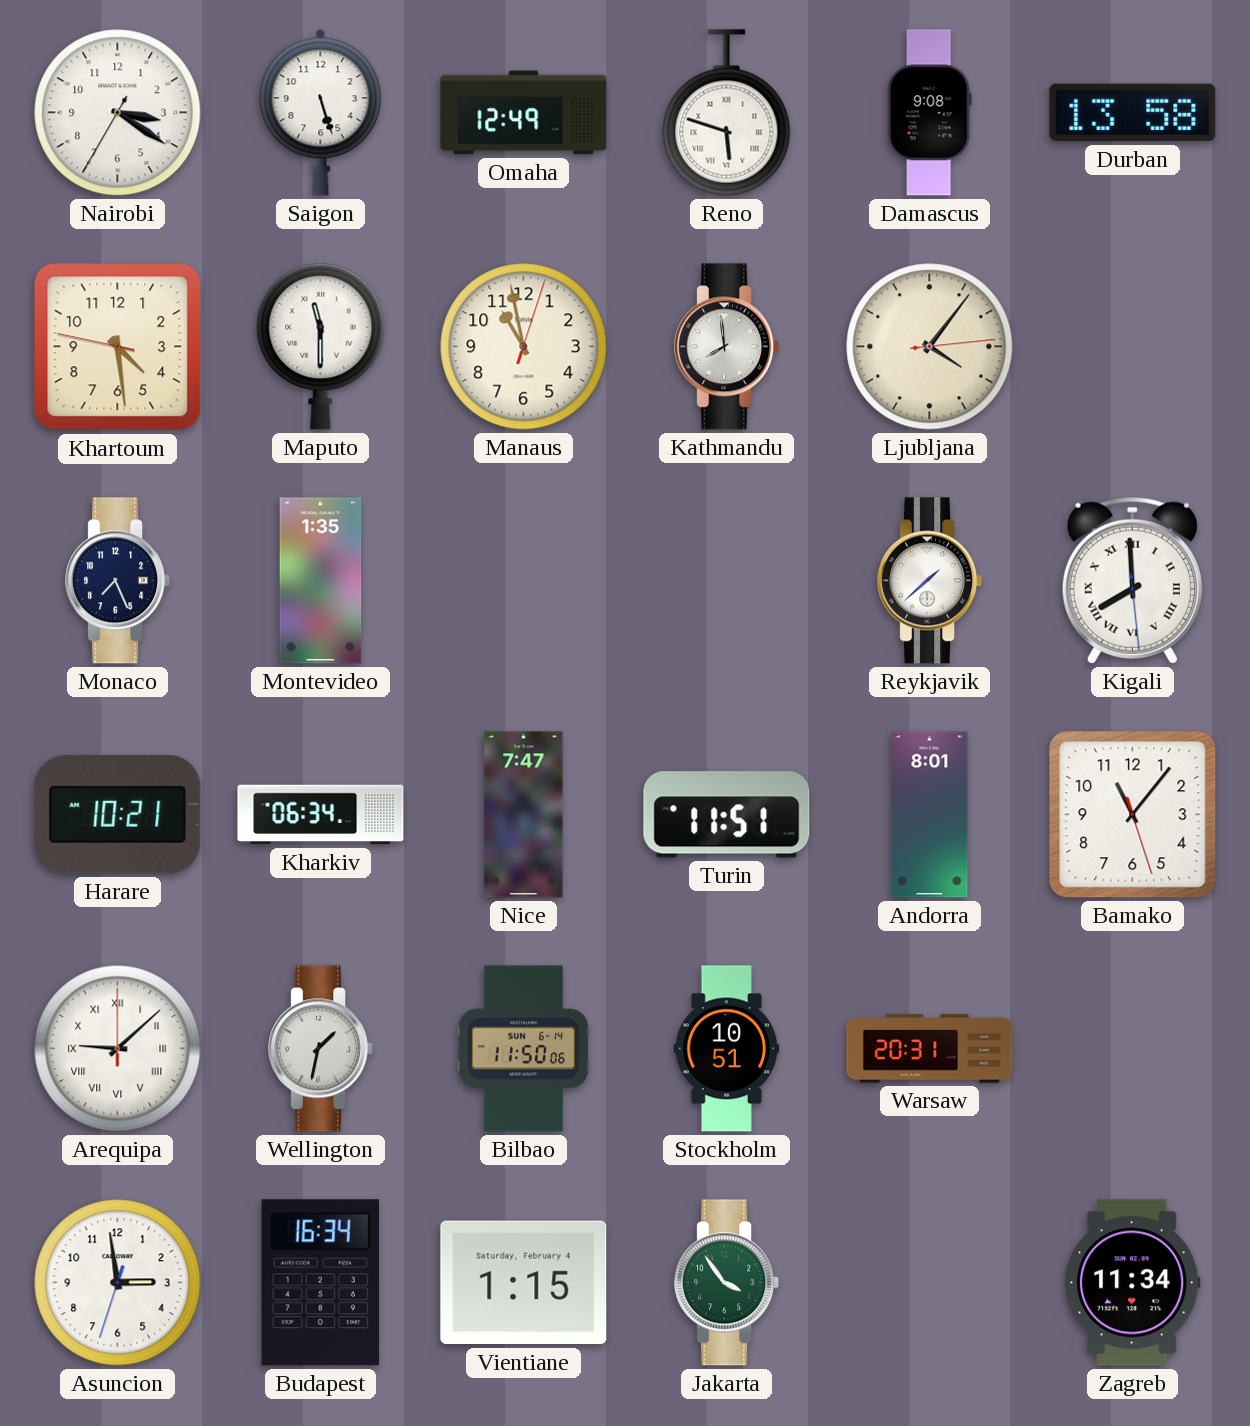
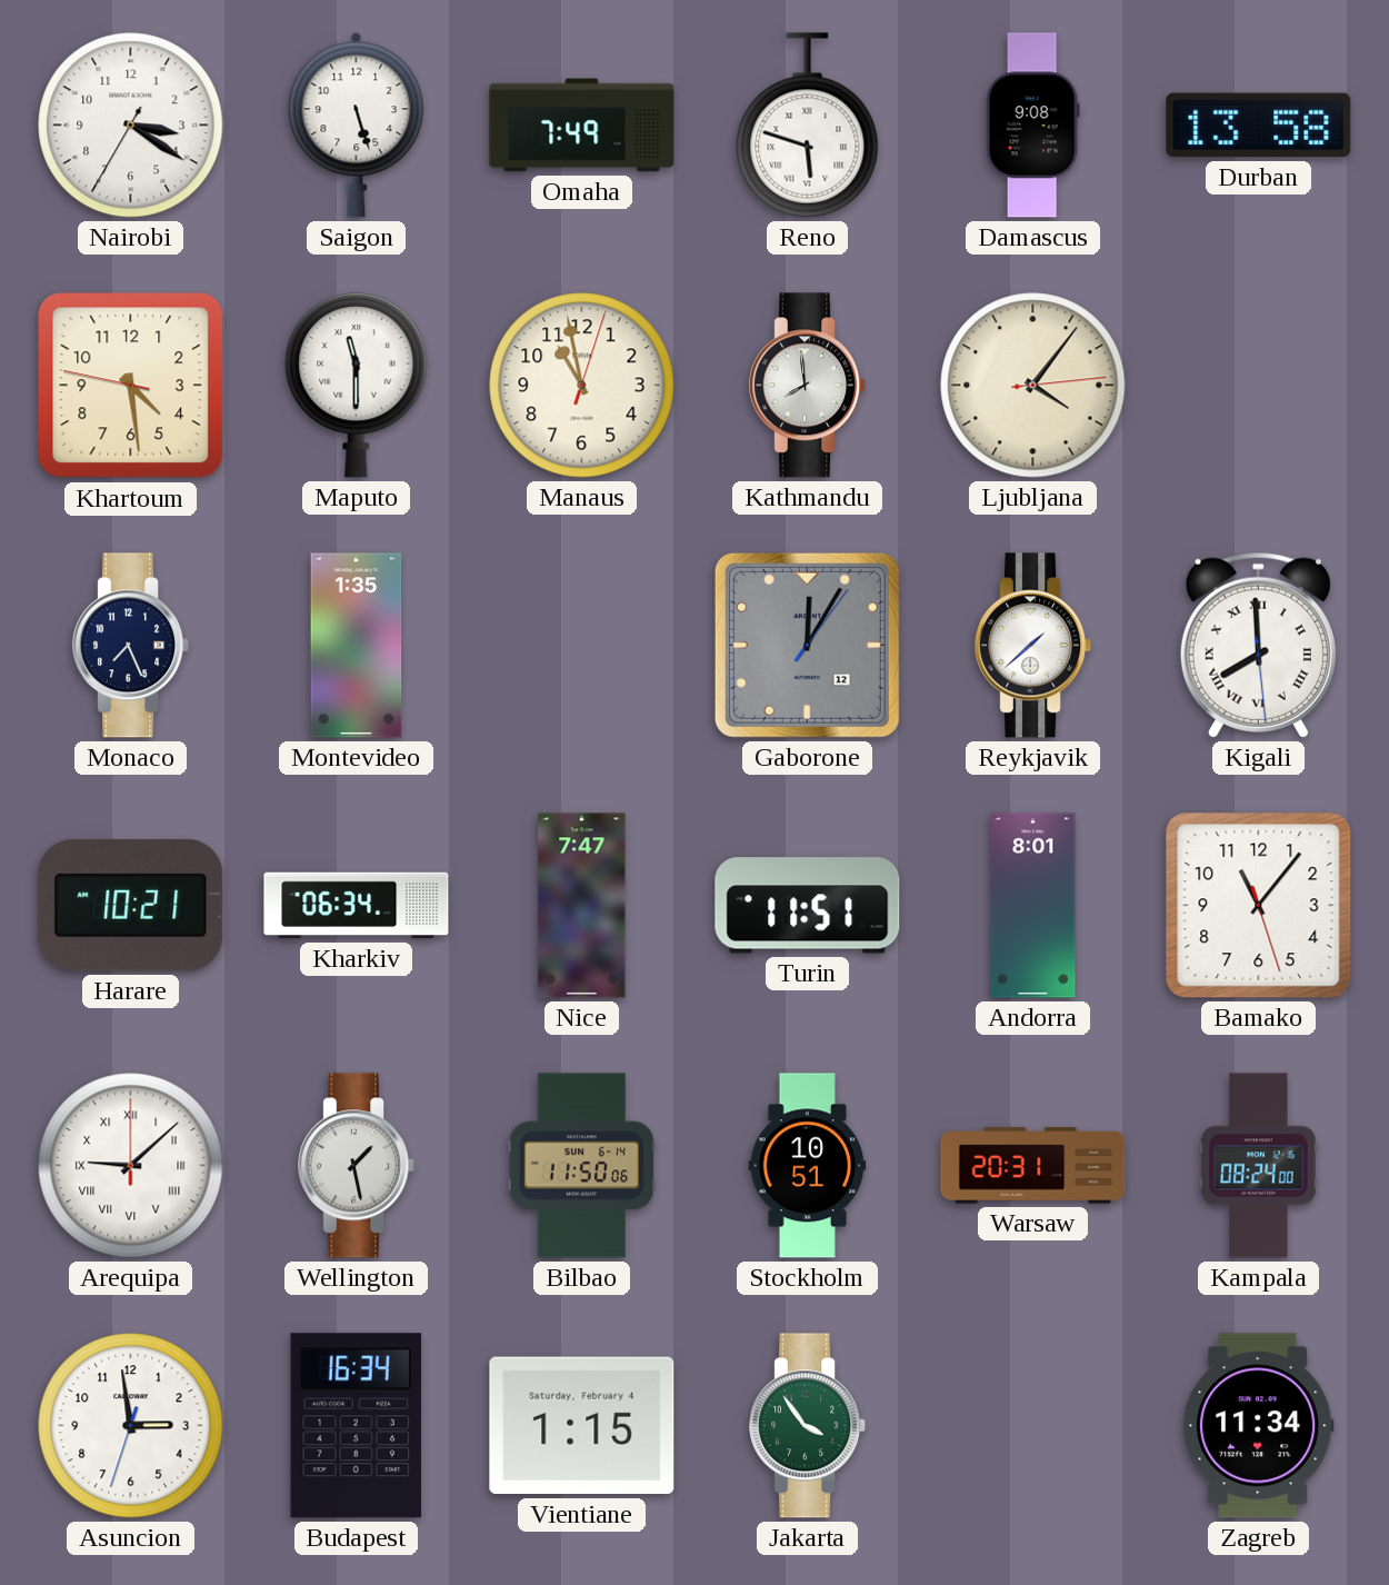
Omaha: 12:49 -> 7:49
Gaborone: none -> 12:05
Wellington: 1:32 -> 1:28
Kampala: none -> 08:24
